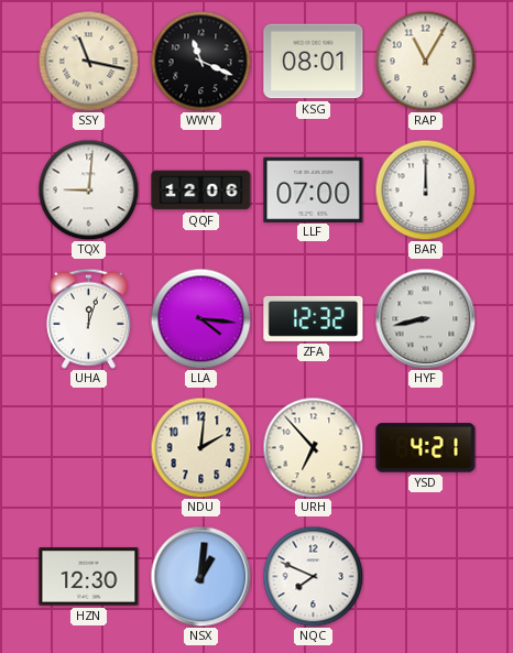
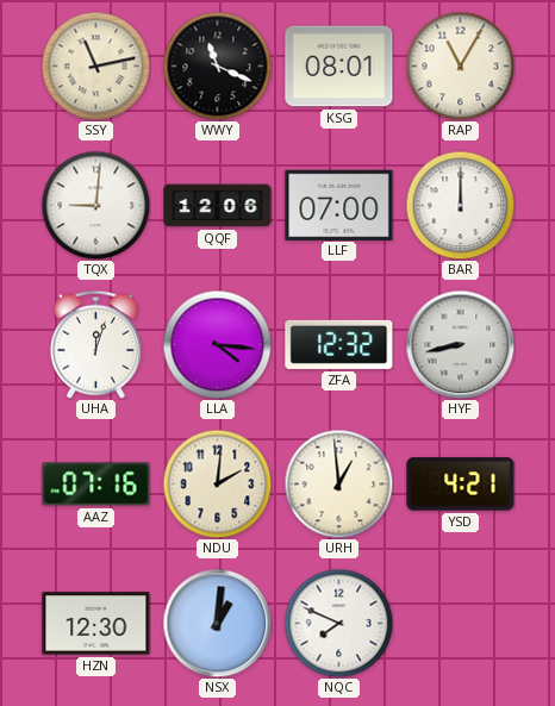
SSY: 11:17 -> 11:13
AAZ: none -> 07:16
URH: 6:53 -> 12:59
